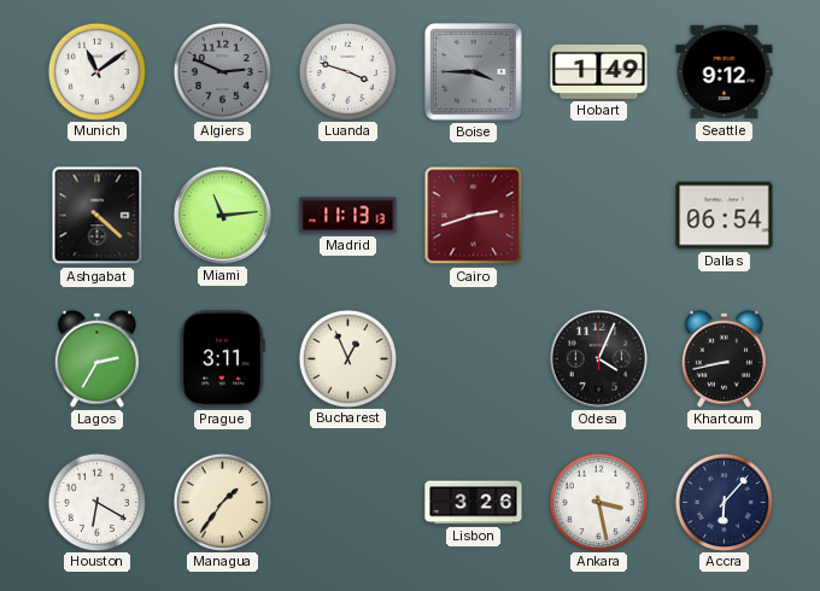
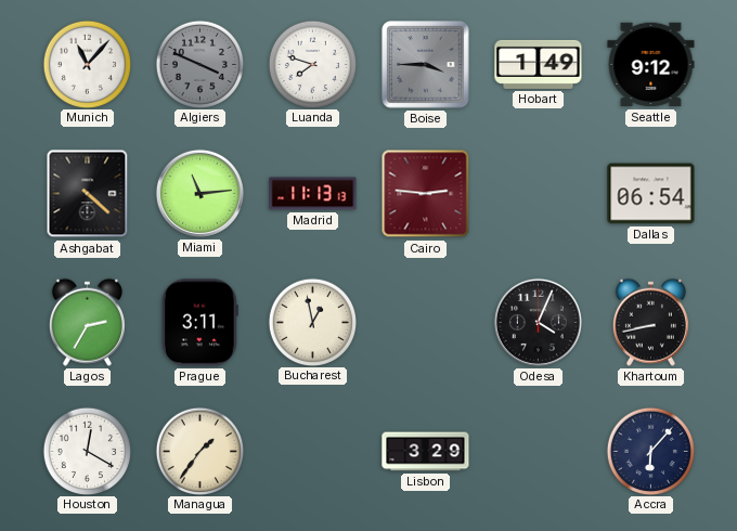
Munich: 11:09 -> 11:07
Algiers: 2:49 -> 3:49
Luanda: 3:48 -> 7:48
Cairo: 2:42 -> 2:46
Bucharest: 12:56 -> 12:58
Houston: 6:20 -> 12:20
Lisbon: 3:26 -> 3:29
Ankara: 3:28 -> none
